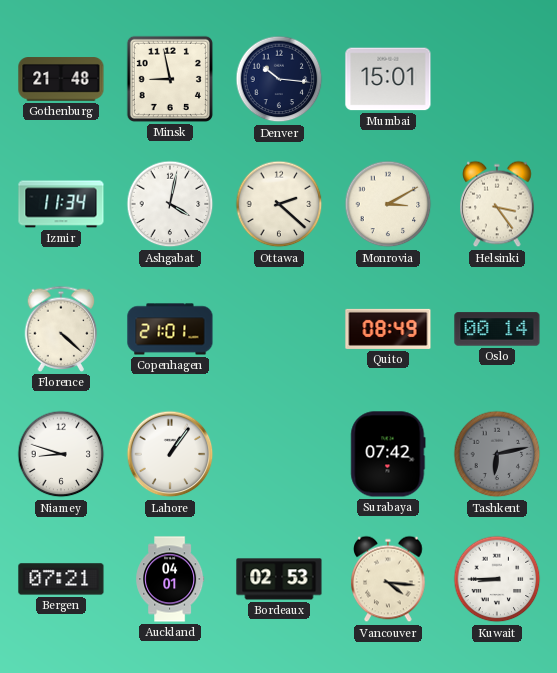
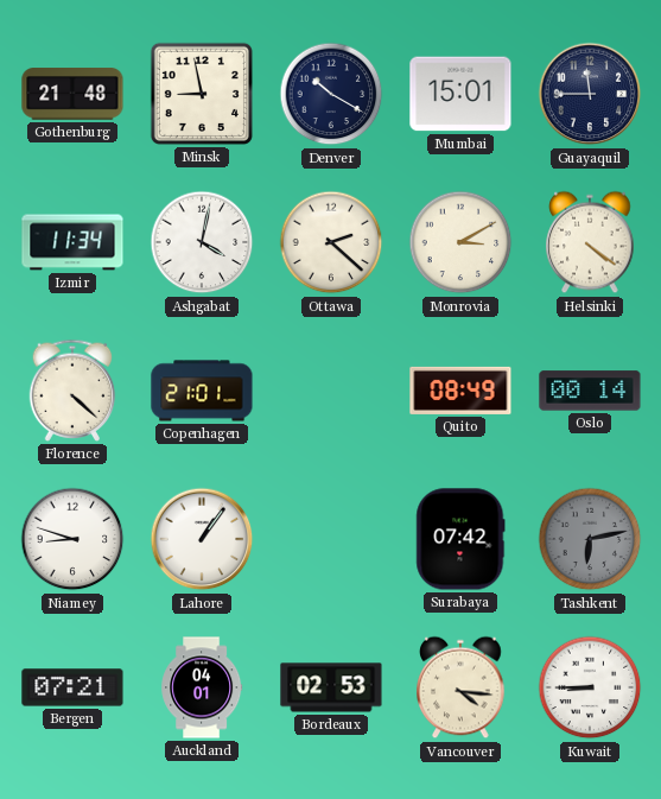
Denver: 10:16 -> 10:20
Guayaquil: none -> 11:45
Helsinki: 3:24 -> 4:21
